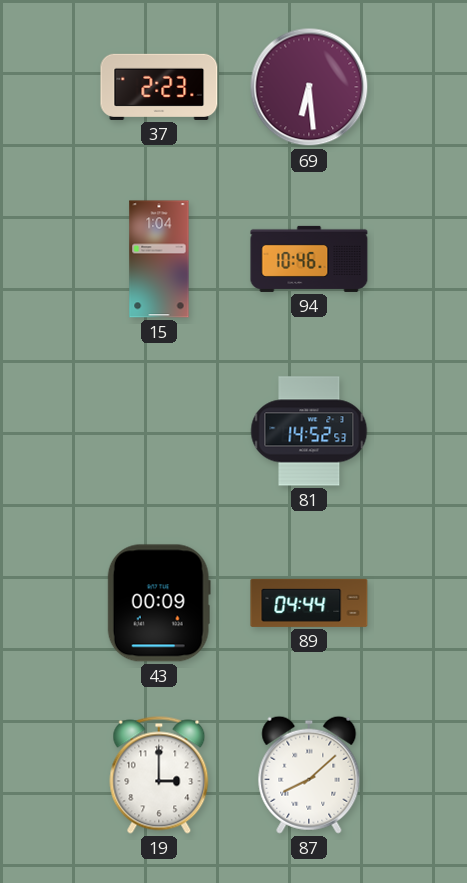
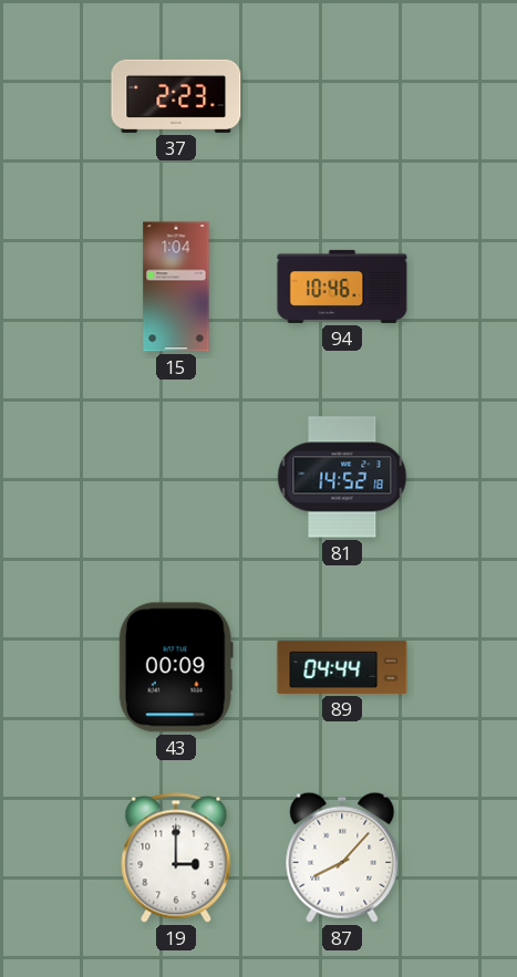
69: 6:29 -> none
81: 14:52:53 -> 14:52:18
87: 8:08 -> 8:07
